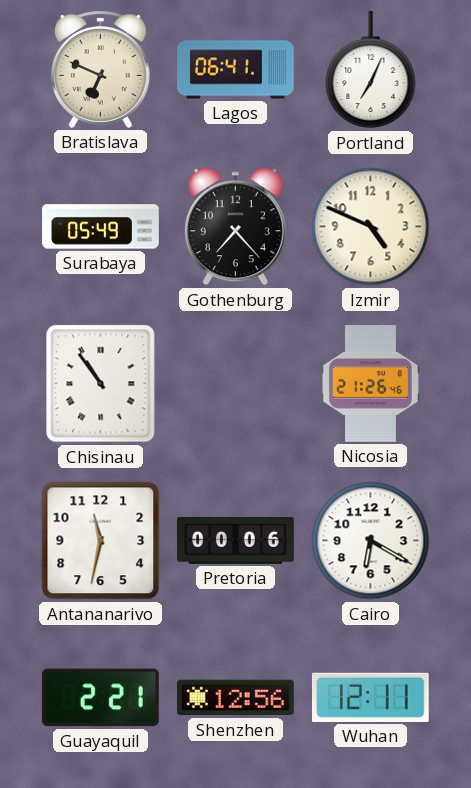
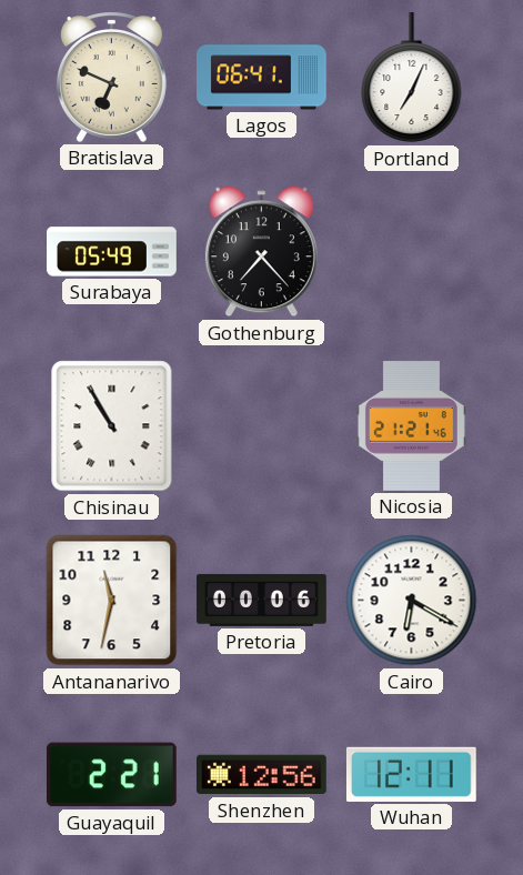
Izmir: 4:49 -> none
Chisinau: 10:54 -> 10:55
Nicosia: 21:26 -> 21:21
